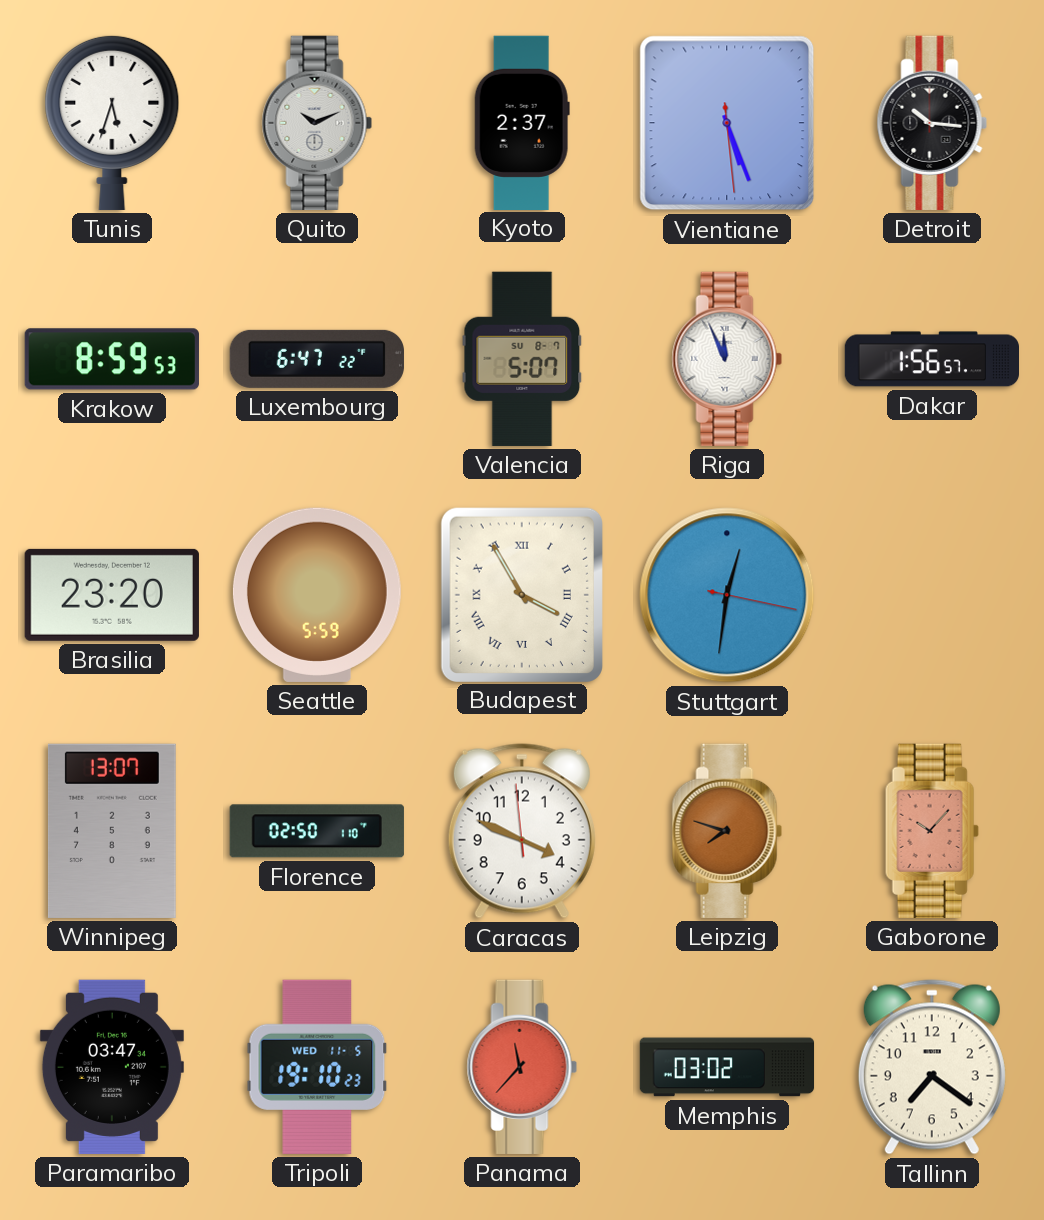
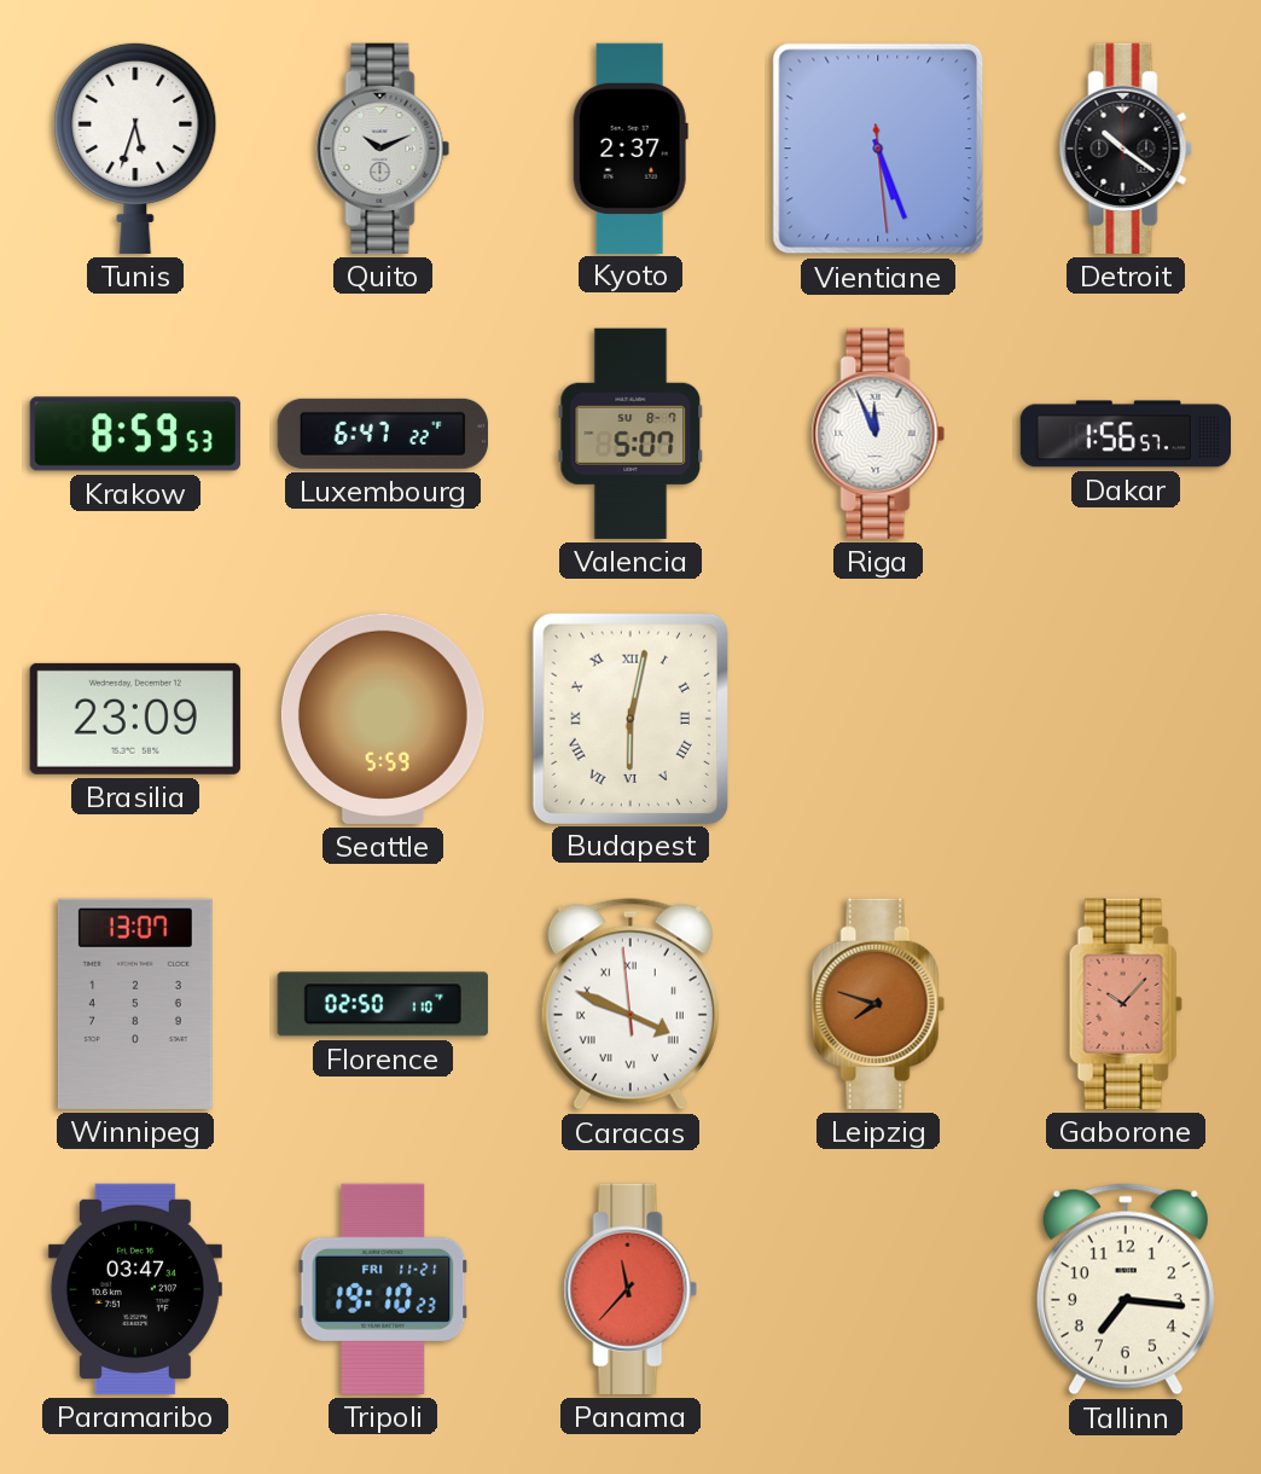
Detroit: 10:16 -> 10:21
Brasilia: 23:20 -> 23:09
Budapest: 3:55 -> 6:02
Stuttgart: 12:31 -> none
Caracas numerals: Arabic -> Roman
Tripoli date: WED 11-5 -> FRI 11-21
Memphis: 03:02 -> none
Tallinn: 7:21 -> 7:16
